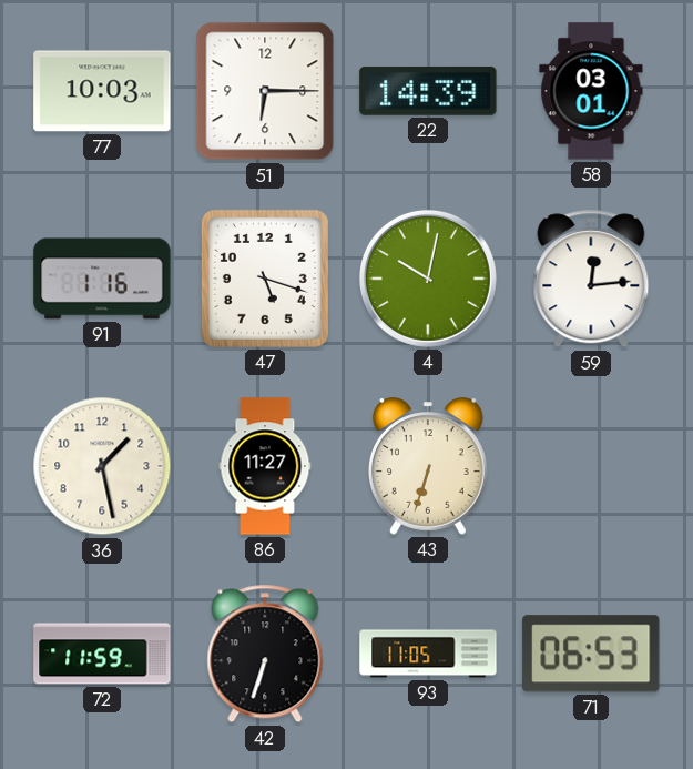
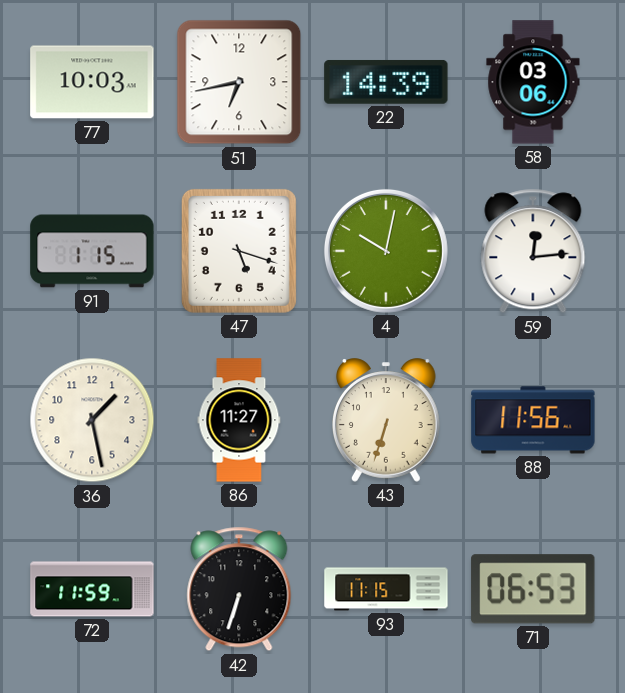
51: 6:15 -> 6:43
58: 03:01 -> 03:06
91: 1:16 -> 1:15
88: none -> 11:56
93: 11:05 -> 11:15
